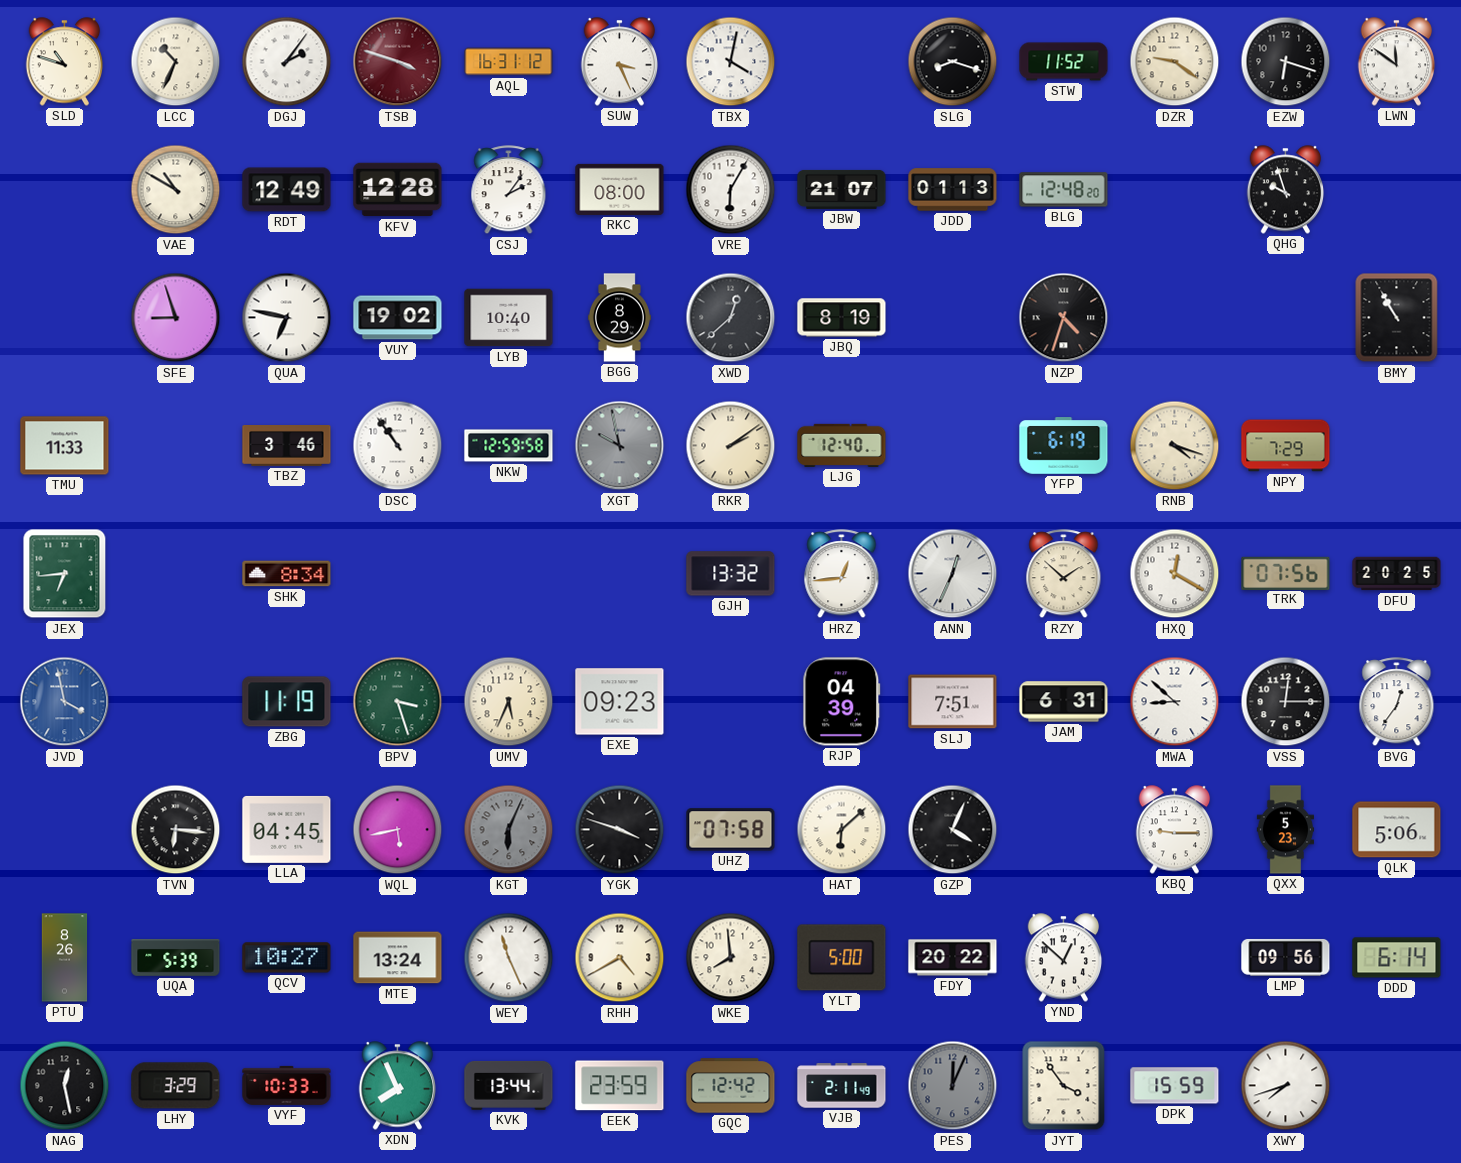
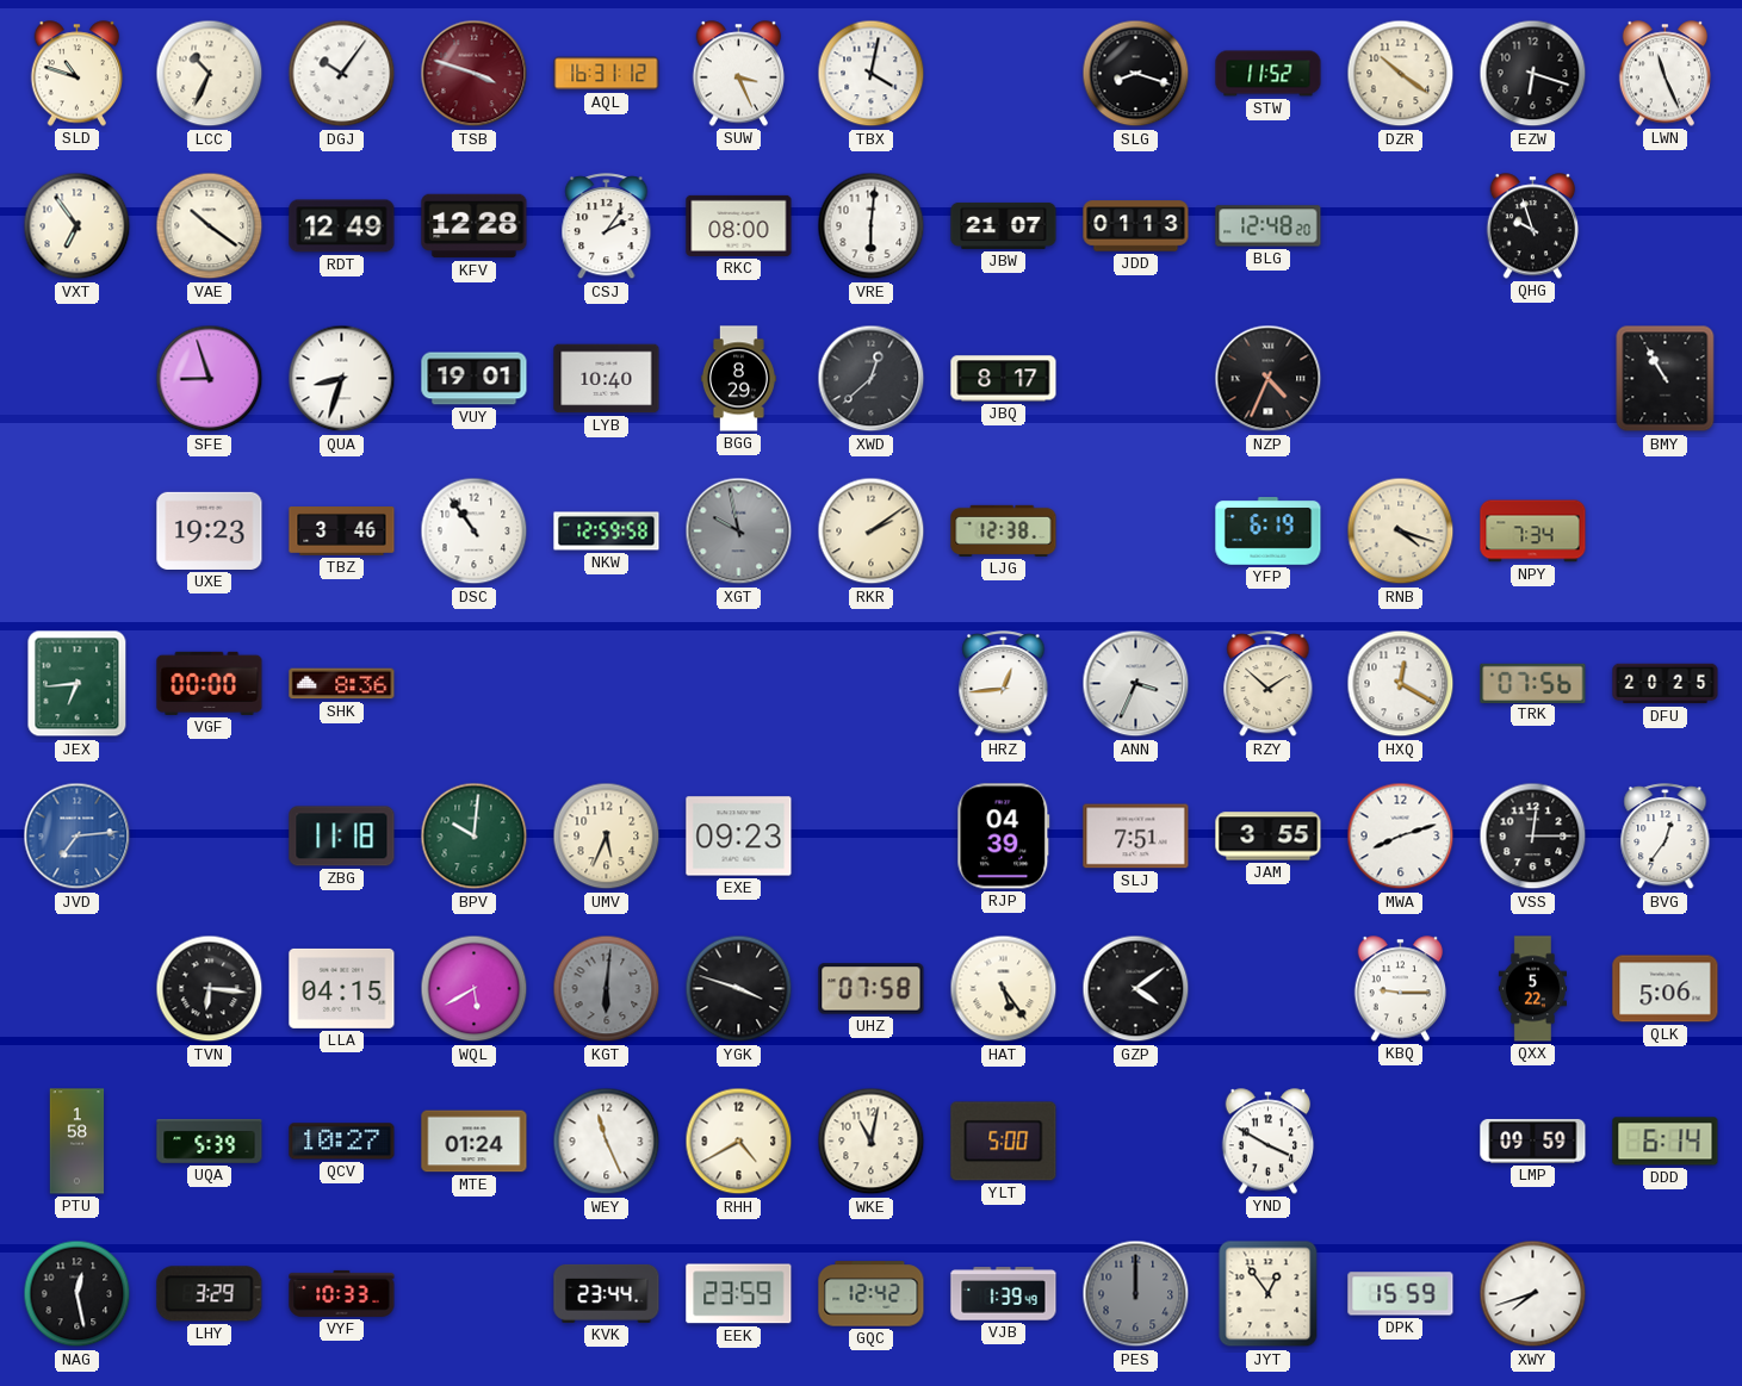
DGJ: 2:06 -> 10:06
DZR: 9:21 -> 10:21
LWN: 11:51 -> 11:26
VXT: none -> 6:54
VAE: 10:50 -> 10:21
VRE: 6:05 -> 6:01
QUA: 6:47 -> 8:33
VUY: 19:02 -> 19:01
JBQ: 8:19 -> 8:17
NZP: 4:33 -> 4:34
TMU: 11:33 -> none
UXE: none -> 19:23
LJG: 12:40 -> 12:38
NPY: 7:29 -> 7:34
VGF: none -> 00:00
SHK: 8:34 -> 8:36
GJH: 13:32 -> none
ANN: 12:34 -> 3:34
JVD: 3:58 -> 7:14
ZBG: 11:19 -> 11:18
BPV: 3:27 -> 10:01
JAM: 6:31 -> 3:55
MWA: 8:52 -> 8:12
LLA: 04:45 -> 04:15
WQL: 5:43 -> 5:40
KGT: 6:04 -> 6:01
HAT: 6:08 -> 5:24
GZP: 4:04 -> 4:09
QXX: 5:23 -> 5:22
PTU: 8:26 -> 1:58
MTE: 13:24 -> 01:24
WKE: 7:59 -> 11:02
FDY: 20:22 -> none
YND: 12:52 -> 3:50
LMP: 09:56 -> 09:59
XDN: 7:56 -> none
KVK: 13:44 -> 23:44
VJB: 2:11 -> 1:39
PES: 12:04 -> 12:00
JYT: 3:54 -> 12:54
